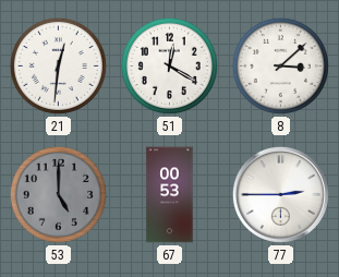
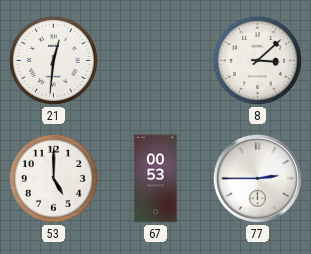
51: 12:20 -> none
53 dial: grey -> white
